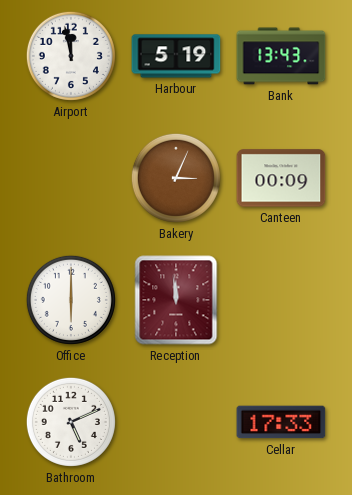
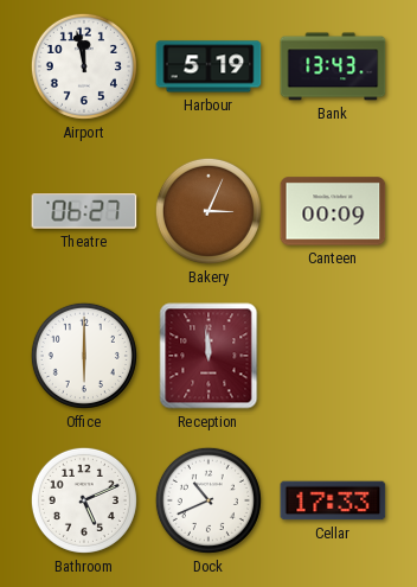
Theatre: none -> 06:27
Dock: none -> 10:41
